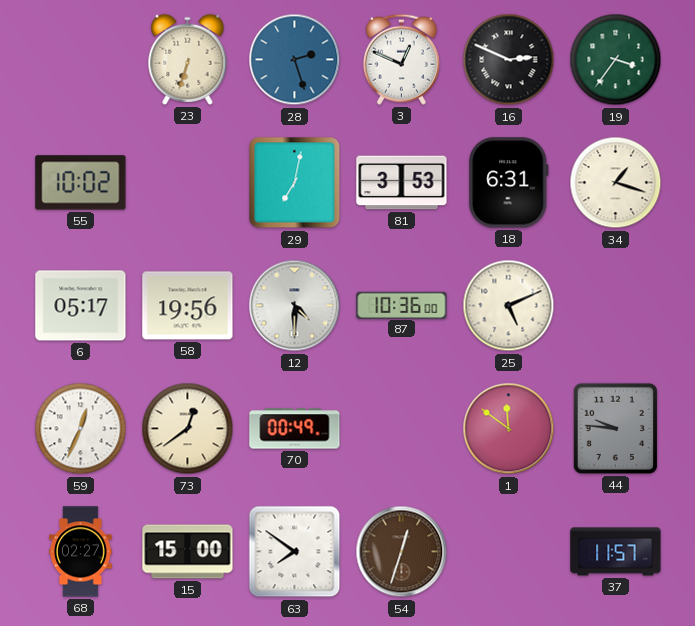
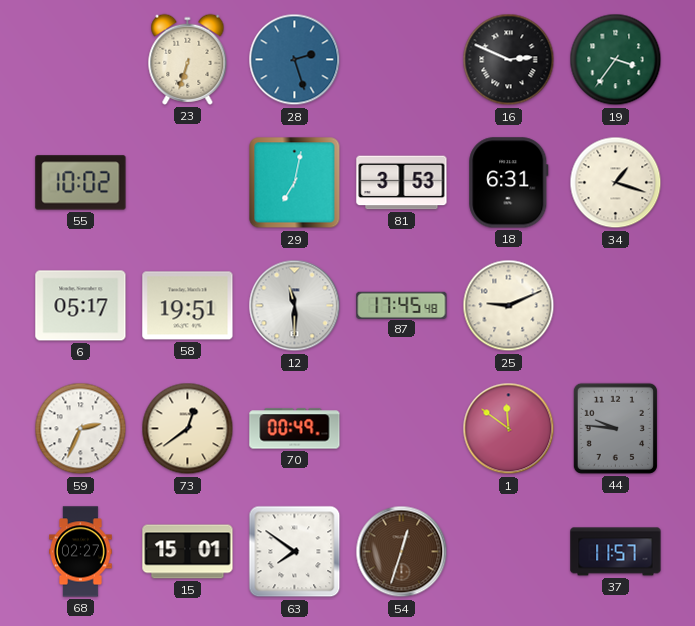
3: 12:49 -> none
58: 19:56 -> 19:51
12: 4:30 -> 11:30
87: 10:36 -> 17:45
25: 5:11 -> 9:11
59: 12:34 -> 2:34
15: 15:00 -> 15:01
